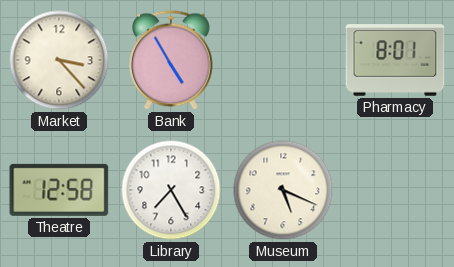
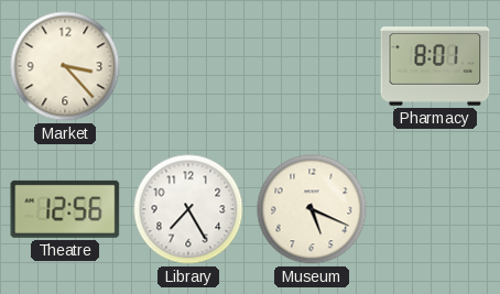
Bank: 4:55 -> none
Theatre: 12:58 -> 12:56
